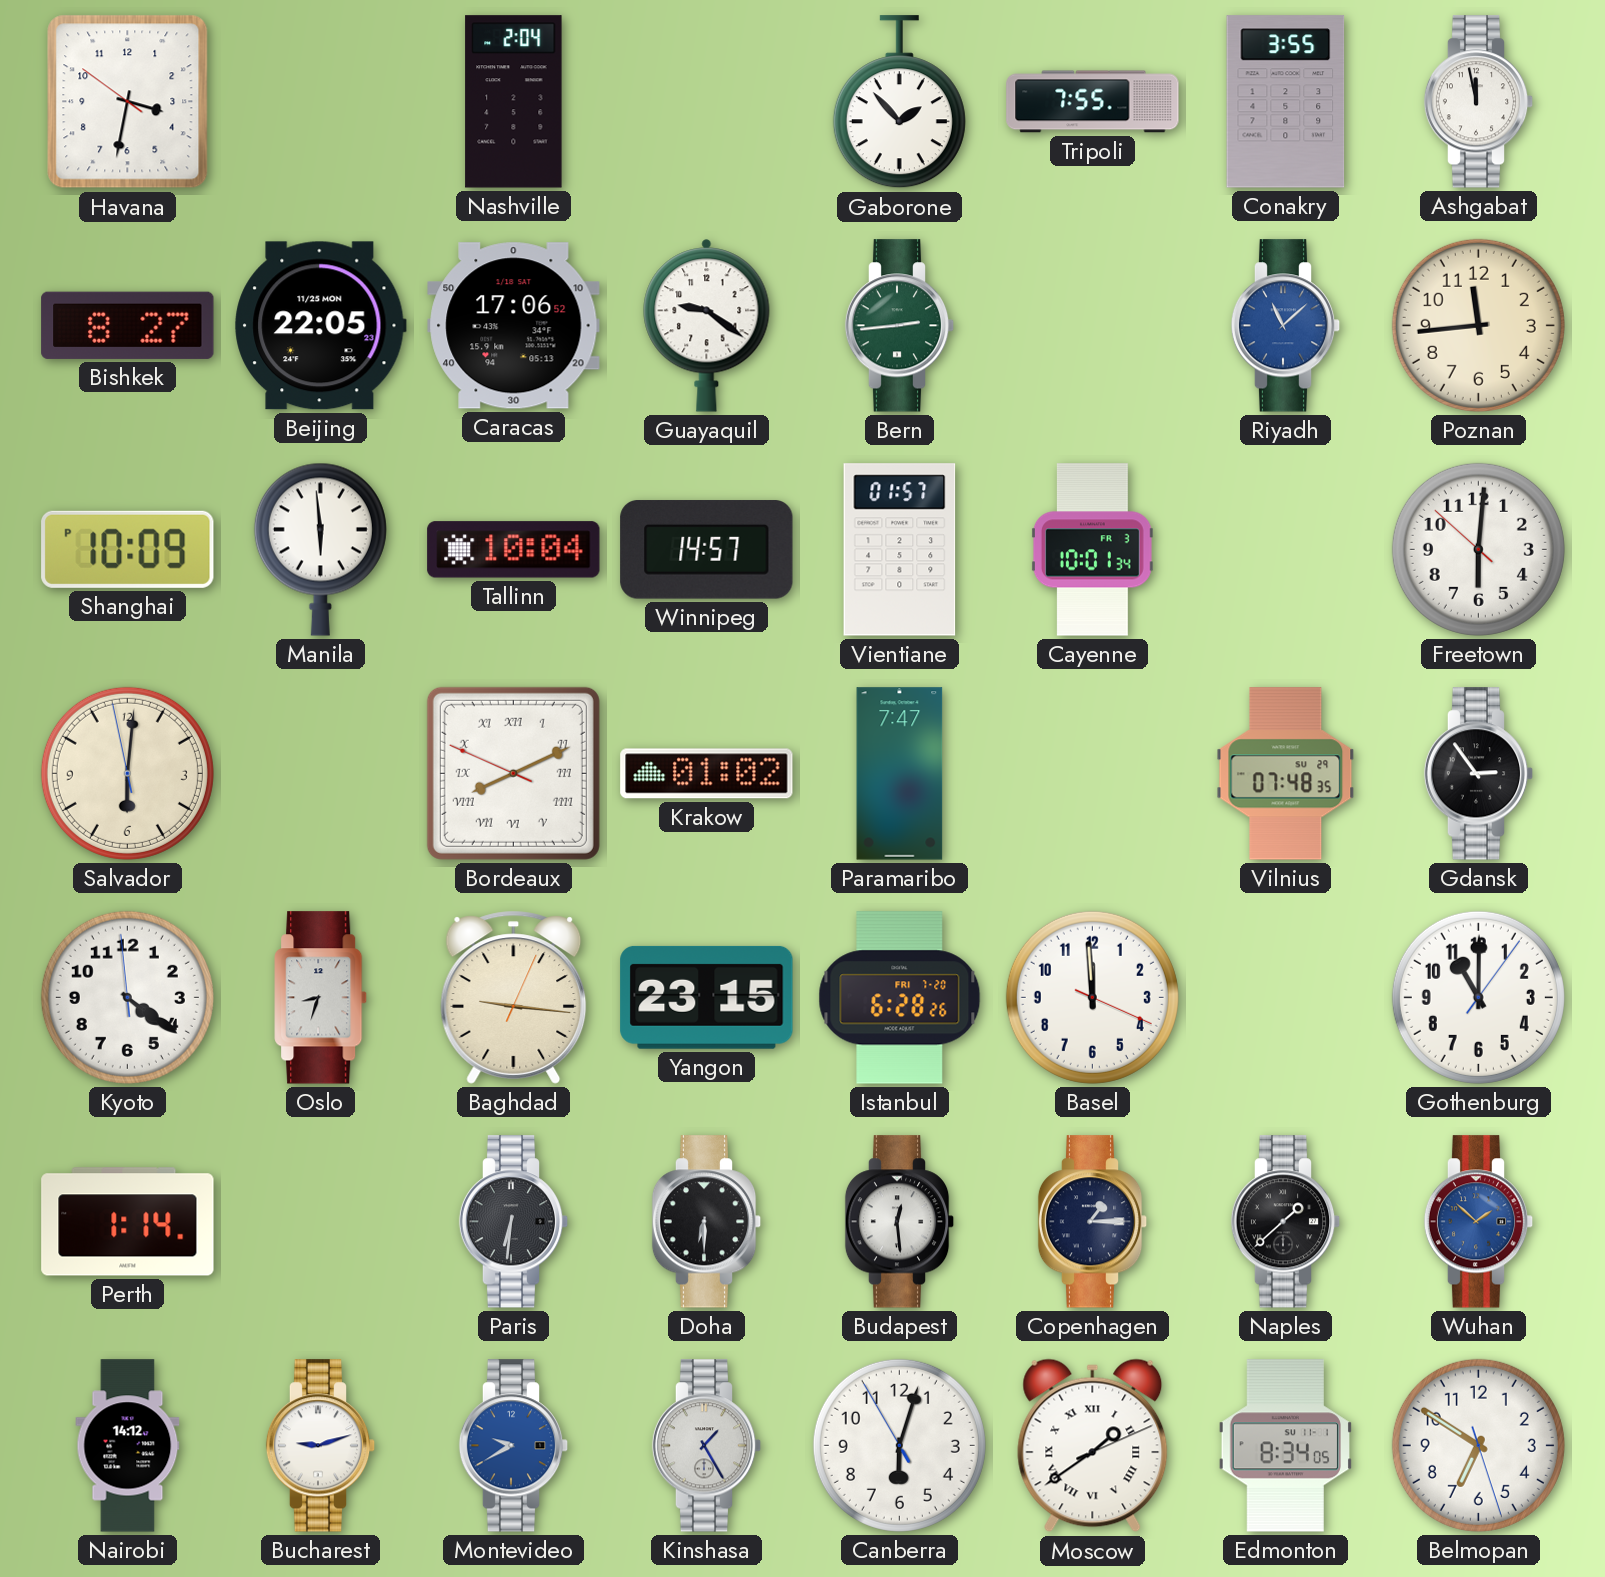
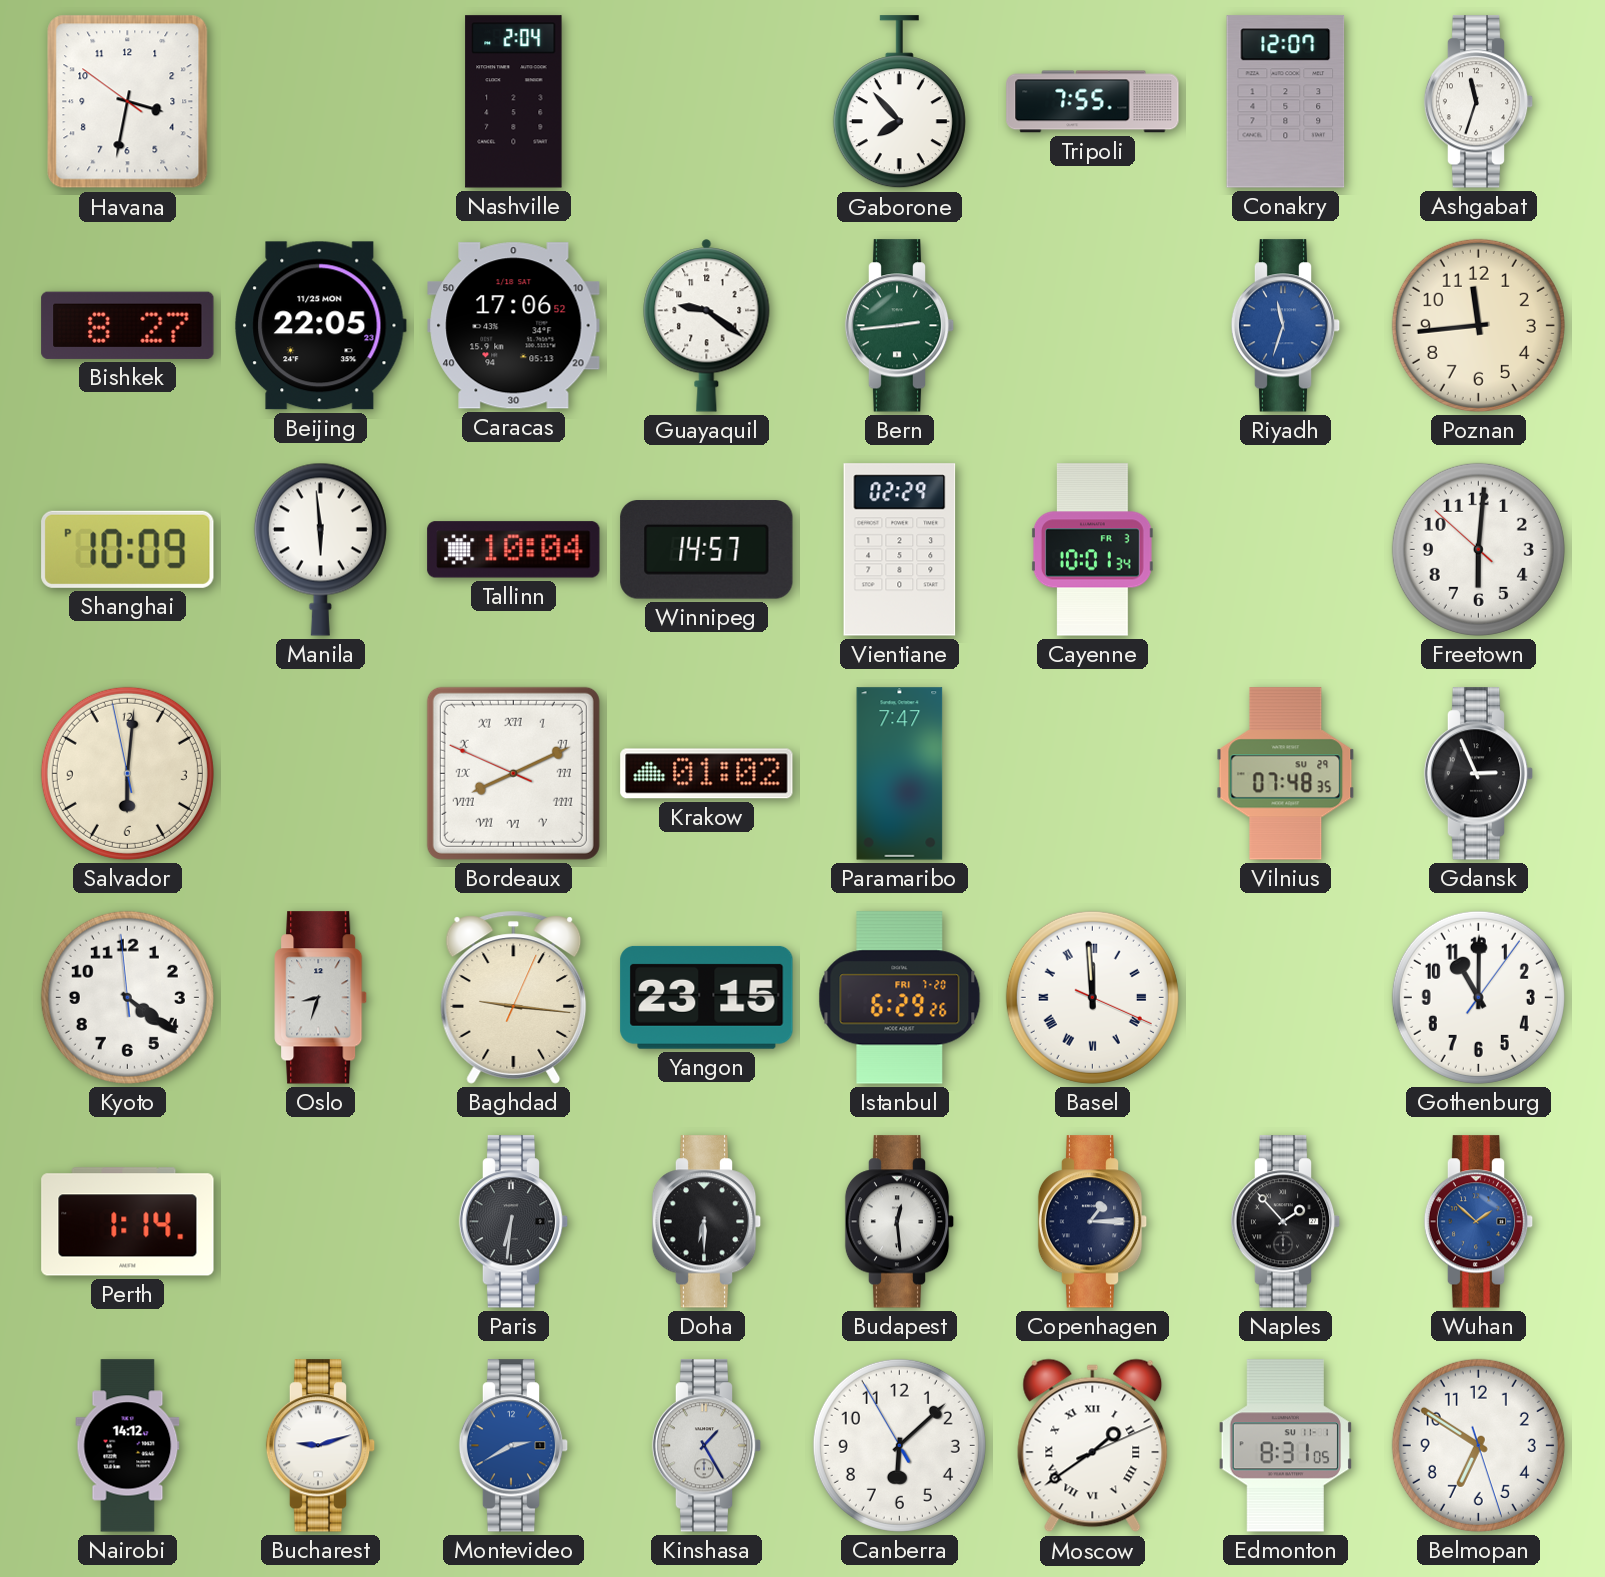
Gaborone: 1:53 -> 7:53
Conakry: 3:55 -> 12:07
Ashgabat: 11:58 -> 11:33
Riyadh: 11:08 -> 11:33
Vientiane: 01:57 -> 02:29
Gdansk: 2:54 -> 2:56
Istanbul: 6:28 -> 6:29
Basel numerals: Arabic -> Roman
Naples: 1:38 -> 1:53
Montevideo: 9:40 -> 2:40
Canberra: 6:02 -> 6:07
Edmonton: 8:34 -> 8:31
